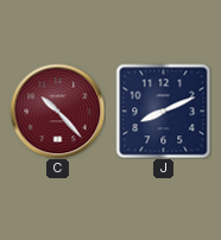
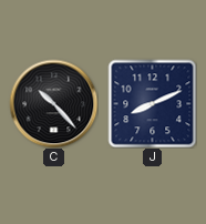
C dial: burgundy -> black
